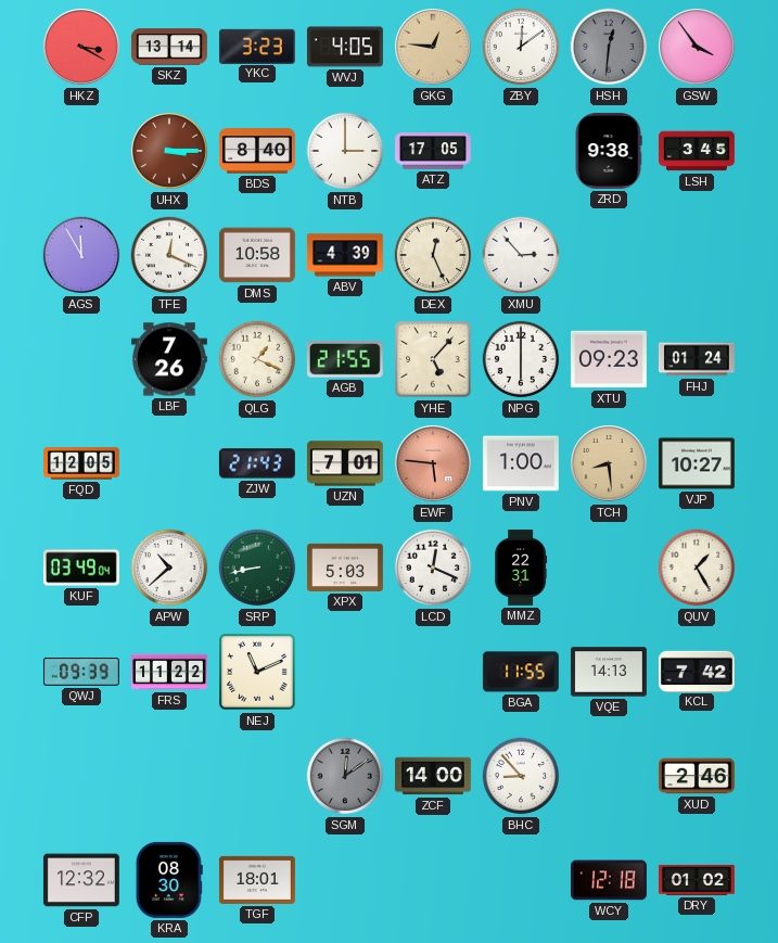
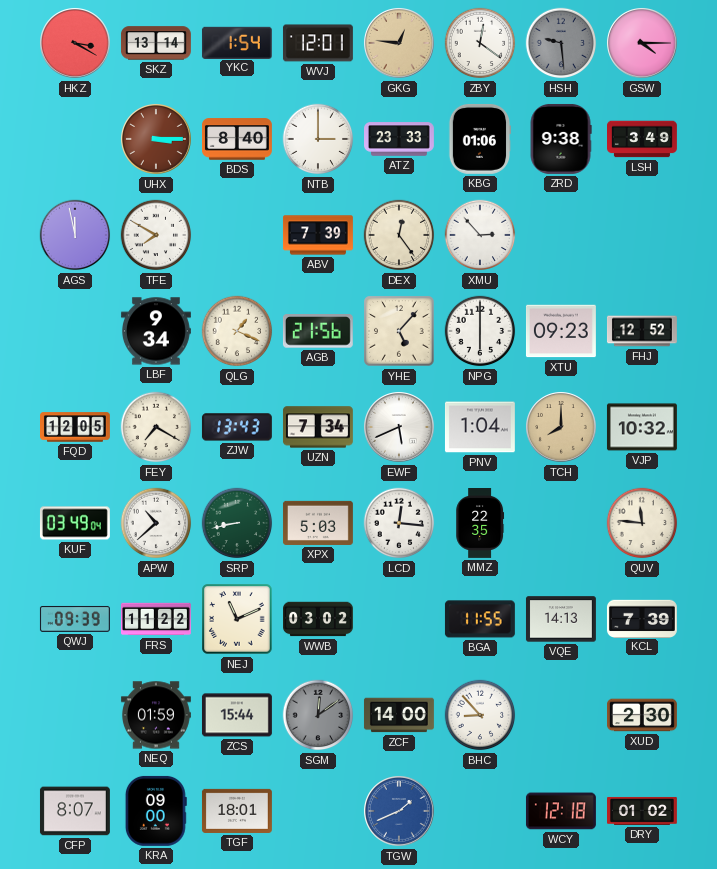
YKC: 3:23 -> 1:54
WVJ: 4:05 -> 12:01
ZBY: 12:09 -> 12:21
HSH: 12:31 -> 9:29
GSW: 3:54 -> 4:15
ATZ: 17:05 -> 23:33
KBG: none -> 01:06
LSH: 3:45 -> 3:49
AGS: 11:55 -> 11:58
TFE: 12:19 -> 7:50
DMS: 10:58 -> none
ABV: 4:39 -> 7:39
DEX: 12:26 -> 12:24
LBF: 7:26 -> 9:34
AGB: 21:55 -> 21:56
FHJ: 01:24 -> 12:52
FEY: none -> 7:20
ZJW: 21:43 -> 13:43
UZN: 7:01 -> 7:34
EWF: 5:46 -> 5:41
EWF dial: salmon -> white
PNV: 1:00 -> 1:04
TCH: 8:29 -> 8:00
VJP: 10:27 -> 10:32
LCD: 12:19 -> 12:16
MMZ: 22:31 -> 22:35
QUV: 1:25 -> 11:46
WWB: none -> 03:02
KCL: 7:42 -> 7:39
NEQ: none -> 01:59
ZCS: none -> 15:44
XUD: 2:46 -> 2:30
CFP: 12:32 -> 8:07
KRA: 08:30 -> 09:00
TGW: none -> 1:41
